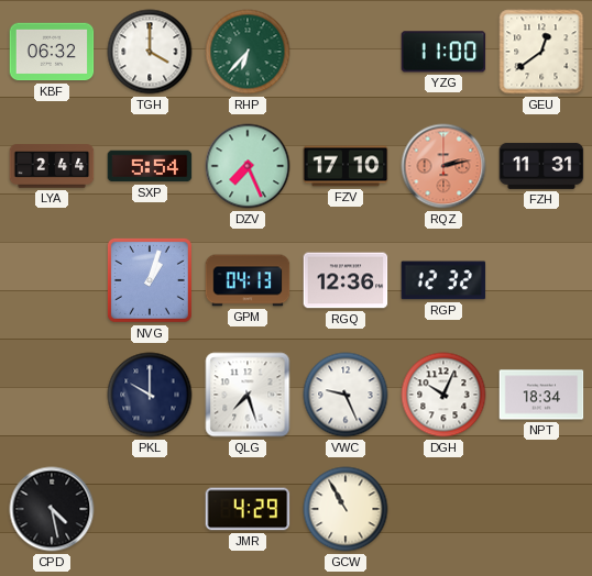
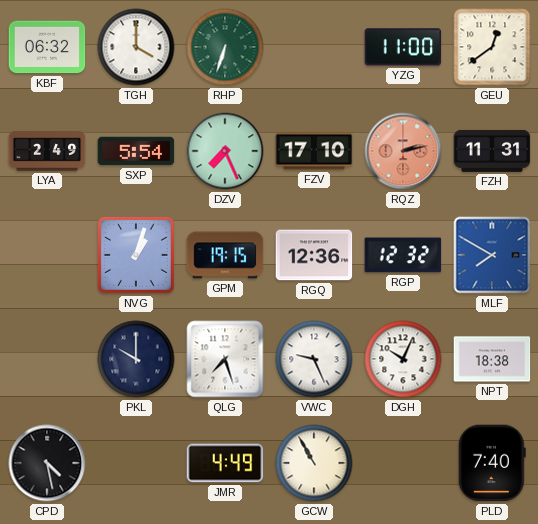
RHP: 6:37 -> 6:33
LYA: 2:44 -> 2:49
GPM: 04:13 -> 19:15
MLF: none -> 7:50
NPT: 18:34 -> 18:38
JMR: 4:29 -> 4:49
PLD: none -> 7:40
